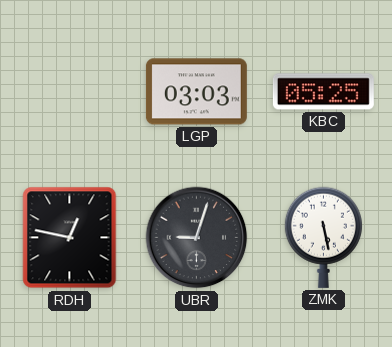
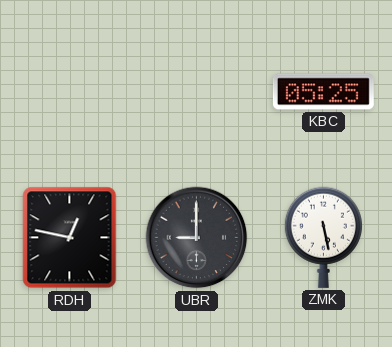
LGP: 03:03 -> none
UBR: 9:03 -> 9:00
